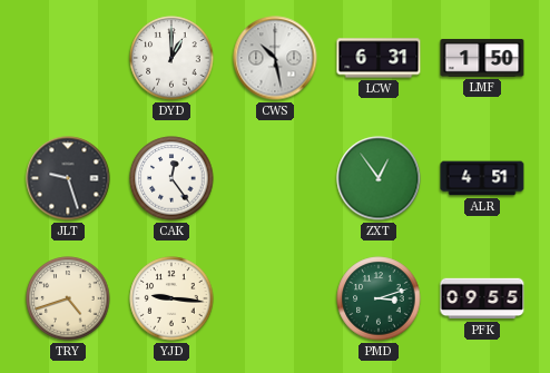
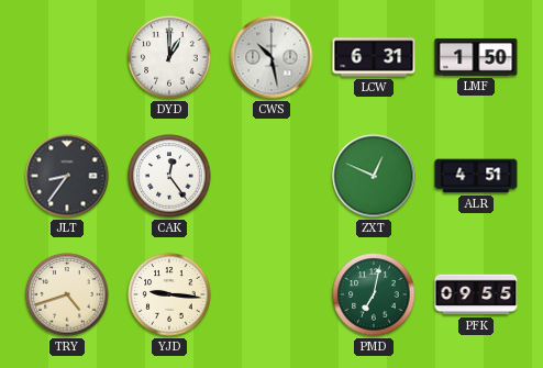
JLT: 9:27 -> 8:36
ZXT: 12:54 -> 12:49
PMD: 3:12 -> 7:02
